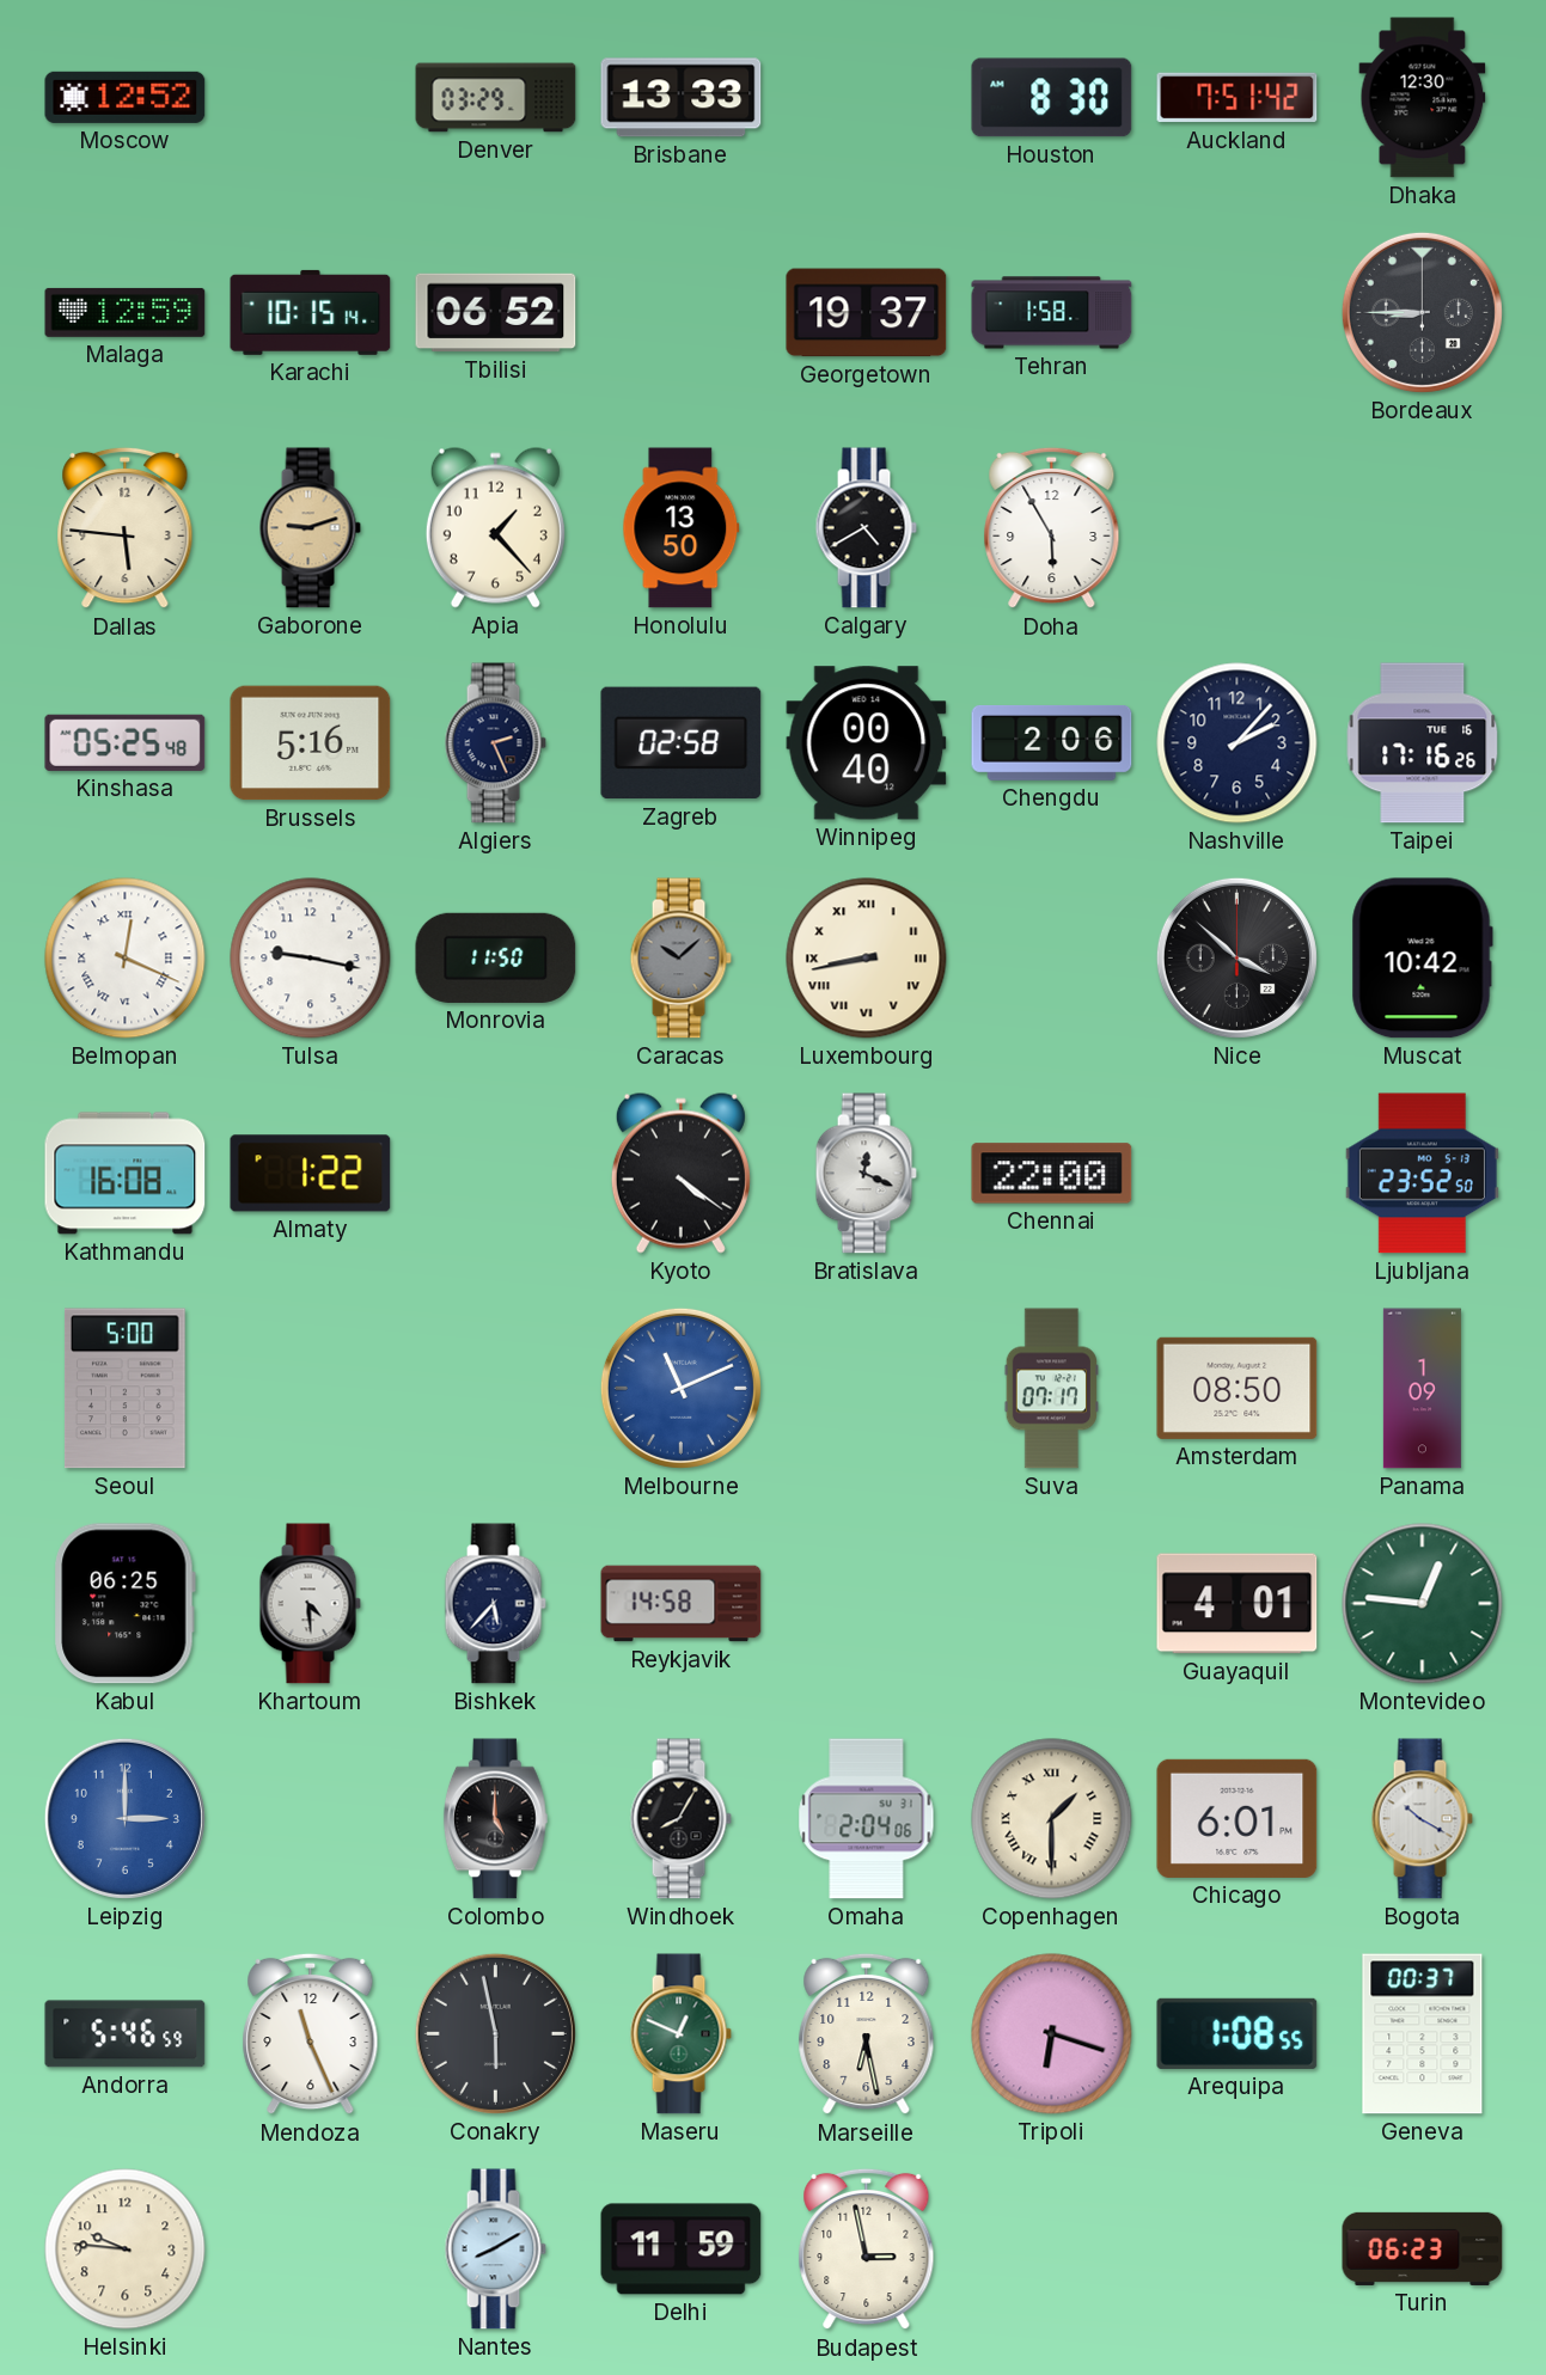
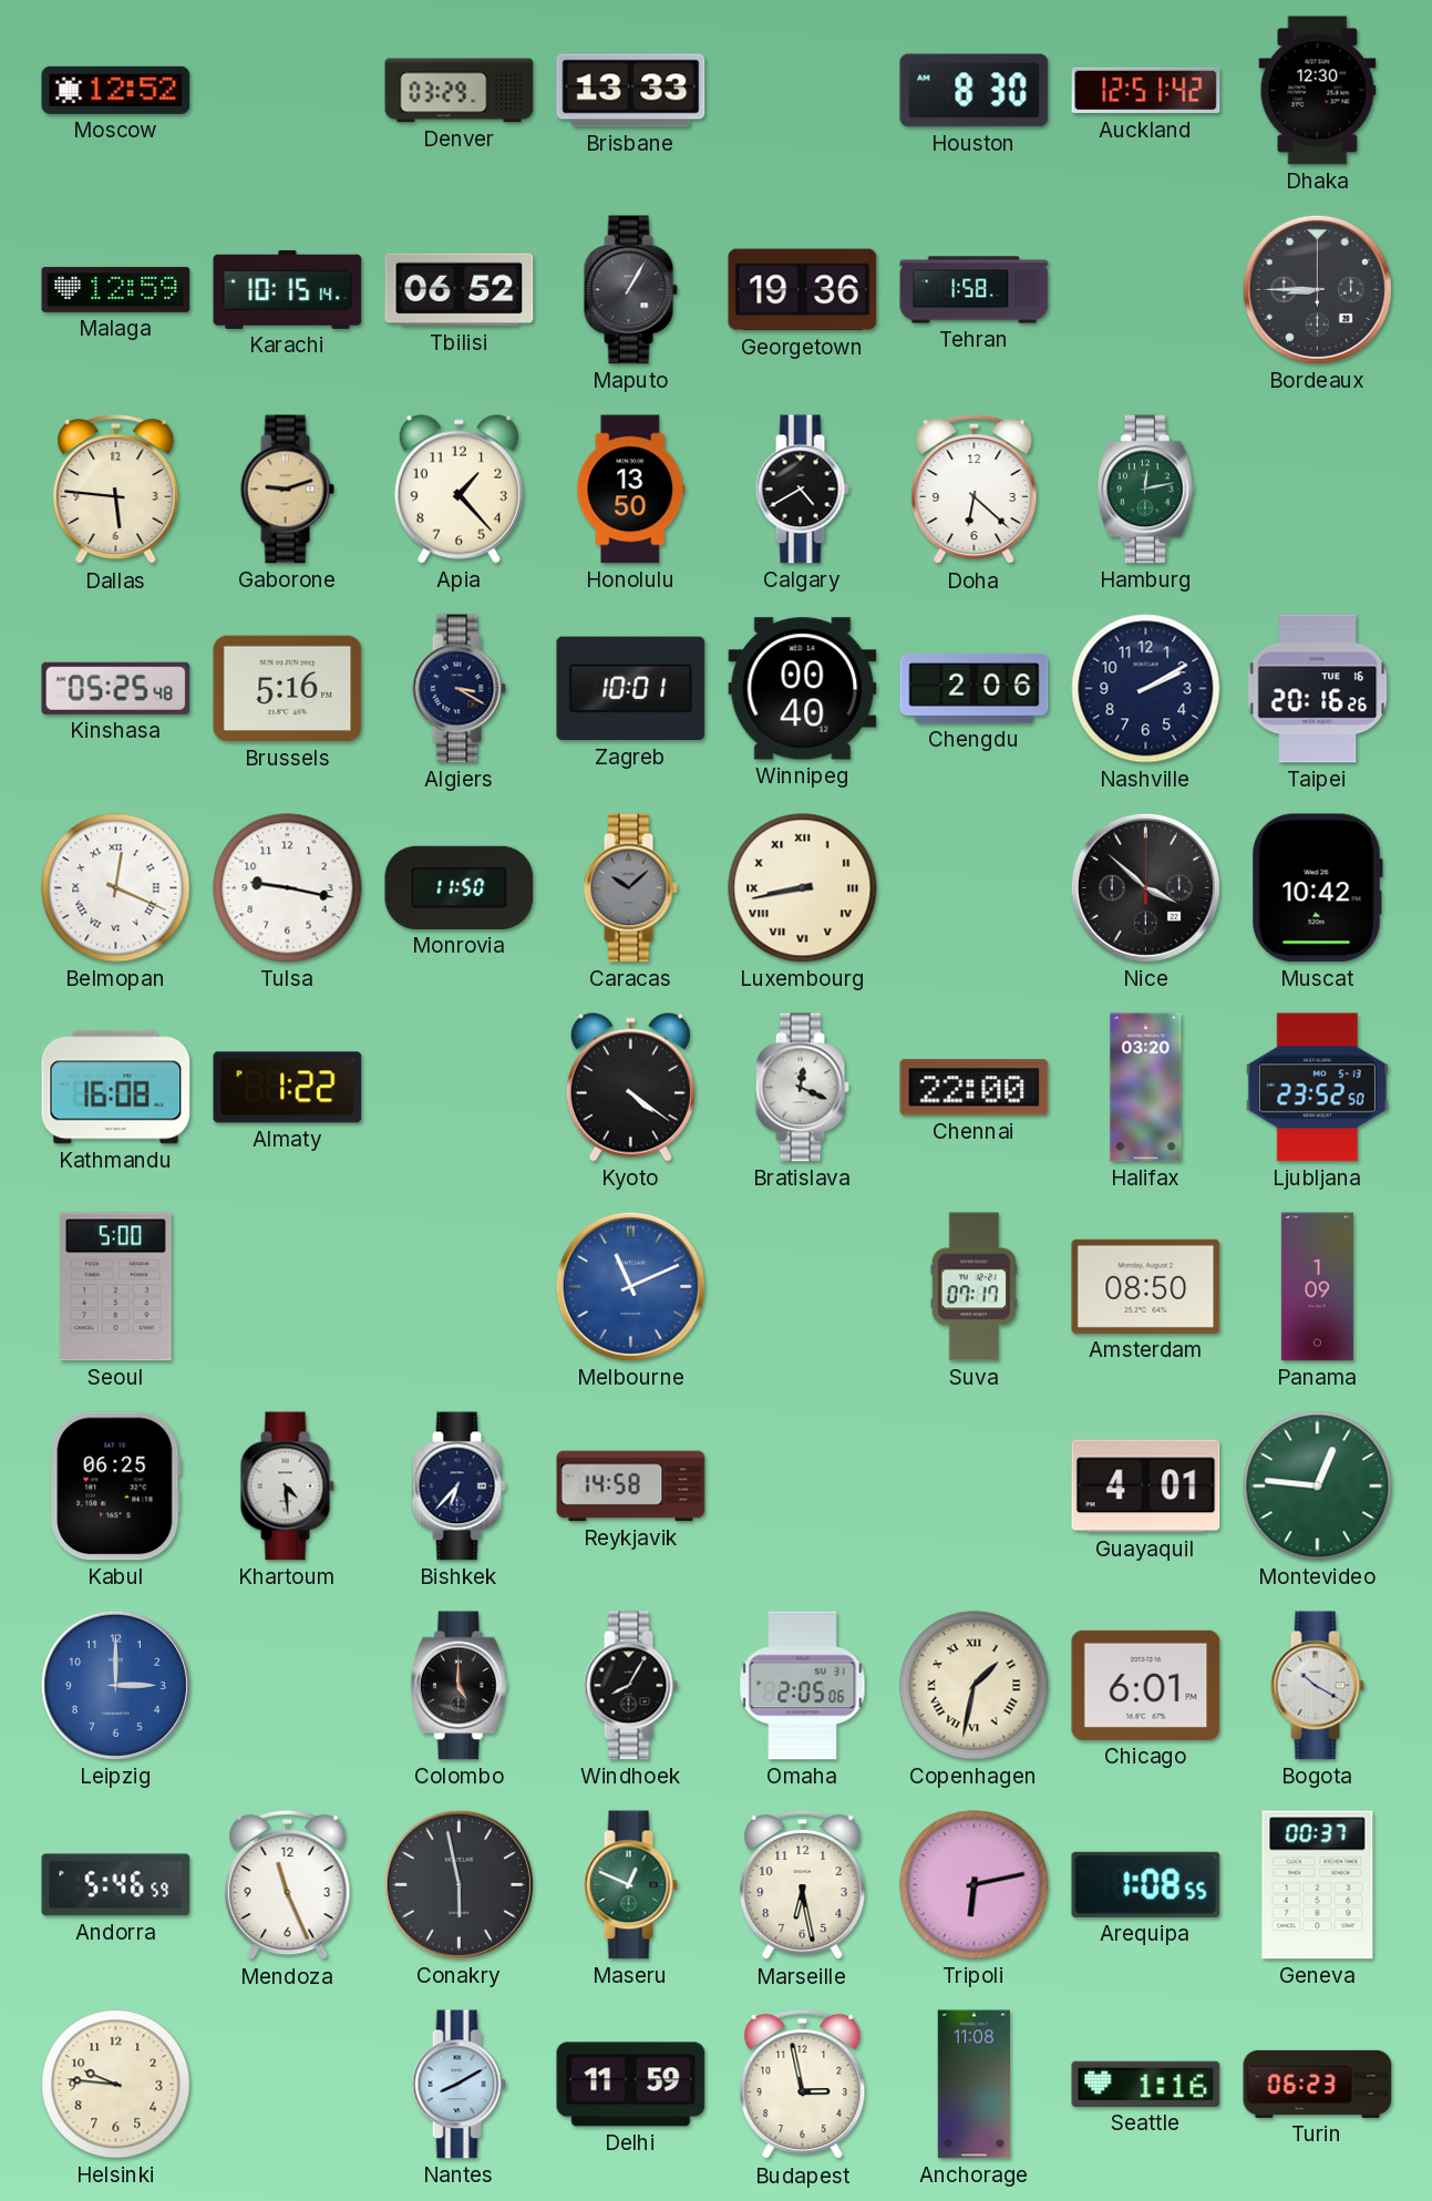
Auckland: 7:51 -> 12:51
Maputo: none -> 1:05
Georgetown: 19:37 -> 19:36
Doha: 5:55 -> 6:22
Hamburg: none -> 12:13
Algiers: 2:26 -> 3:20
Zagreb: 02:58 -> 10:01
Nashville: 2:07 -> 2:10
Taipei: 17:16 -> 20:16
Halifax: none -> 03:20
Bishkek: 5:37 -> 6:37
Omaha: 2:04 -> 2:05
Copenhagen: 1:30 -> 1:32
Tripoli: 6:18 -> 6:13
Anchorage: none -> 11:08
Seattle: none -> 1:16
